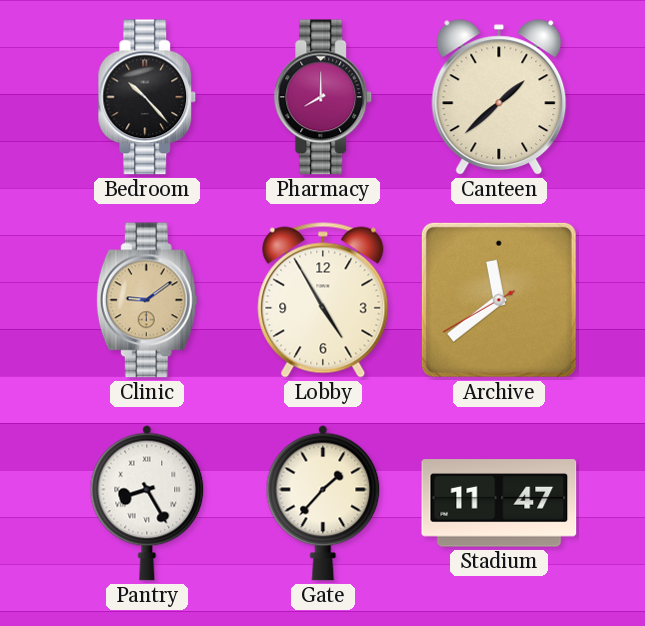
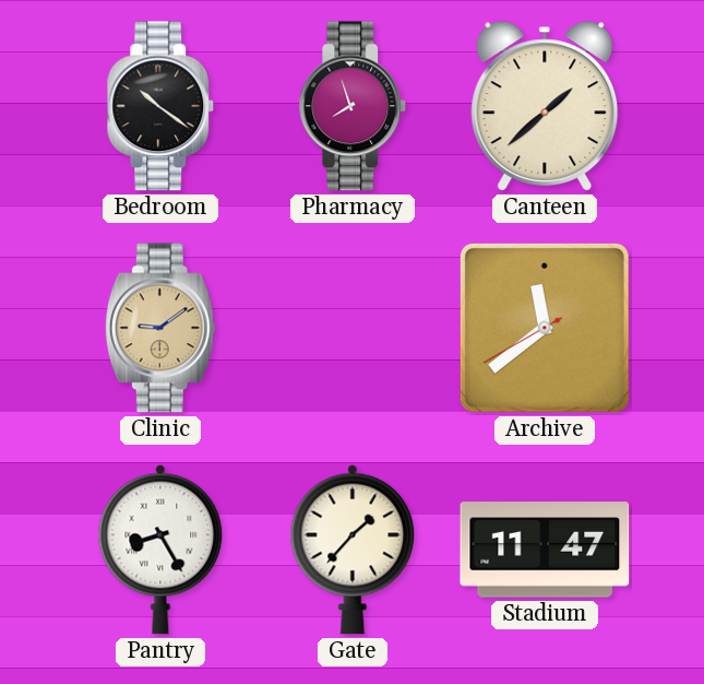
Bedroom: 10:23 -> 10:21
Pharmacy: 8:00 -> 7:57
Lobby: 4:55 -> none
